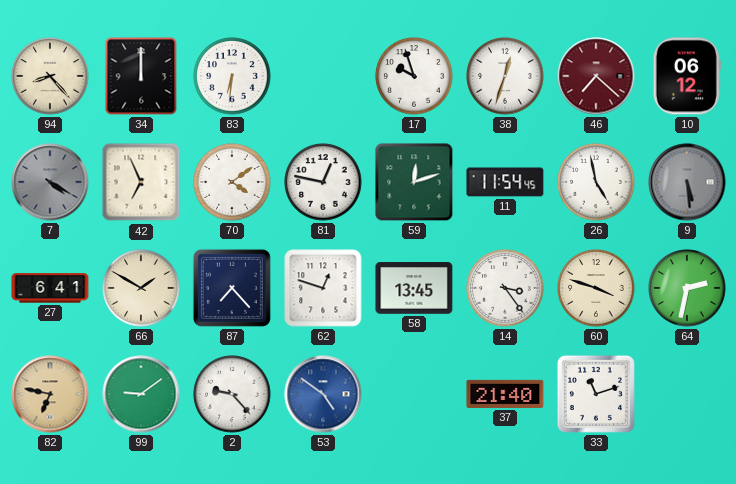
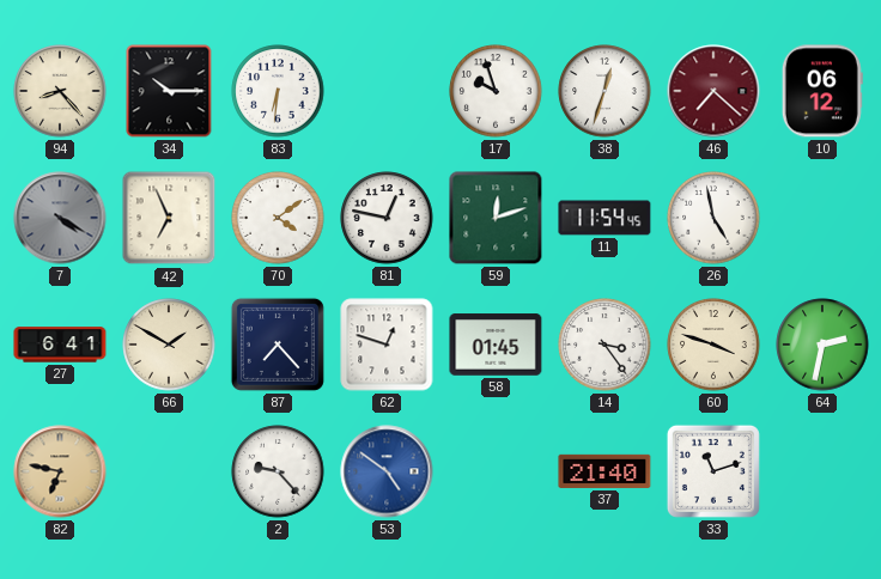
34: 12:00 -> 10:15
9: 5:29 -> none
58: 13:45 -> 01:45
99: 9:09 -> none
